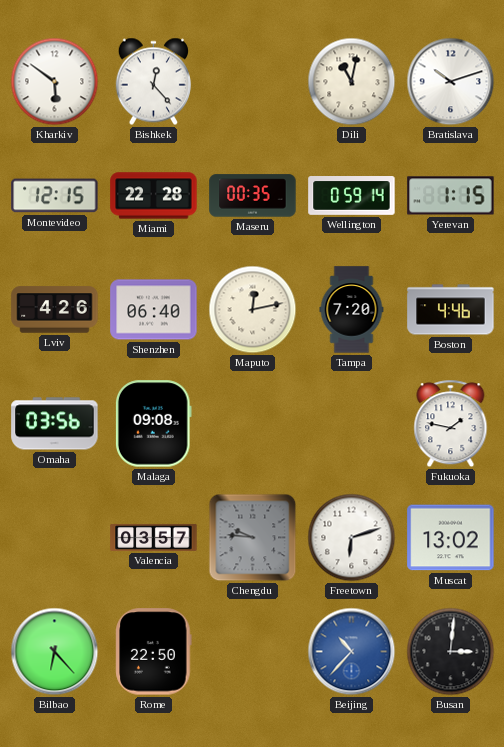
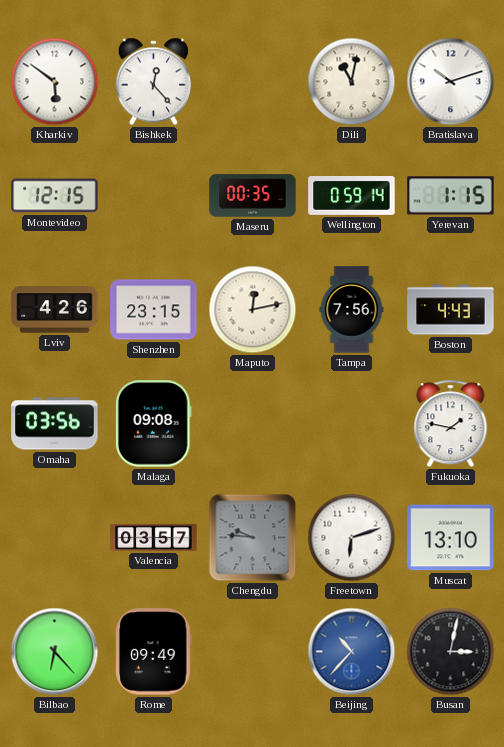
Miami: 22:28 -> none
Shenzhen: 06:40 -> 23:15
Tampa: 7:20 -> 7:56
Boston: 4:46 -> 4:43
Muscat: 13:02 -> 13:10
Rome: 22:50 -> 09:49
Busan: 3:01 -> 3:02
